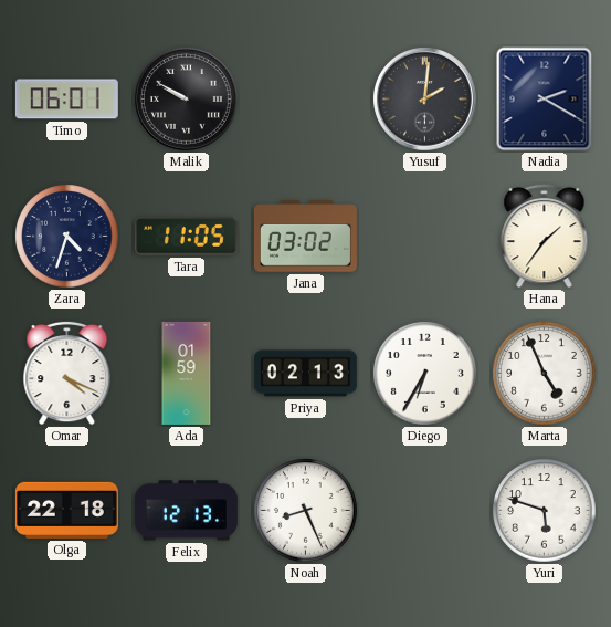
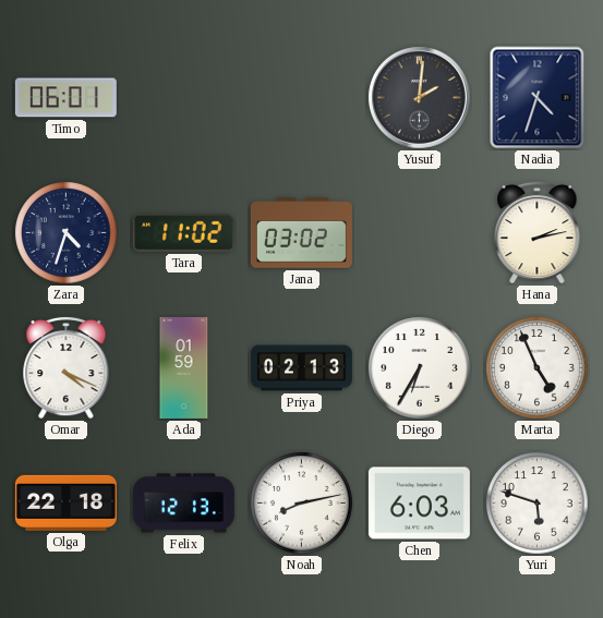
Malik: 9:50 -> none
Nadia: 2:20 -> 4:33
Tara: 11:05 -> 11:02
Hana: 1:36 -> 2:13
Noah: 8:26 -> 8:13
Chen: none -> 6:03
